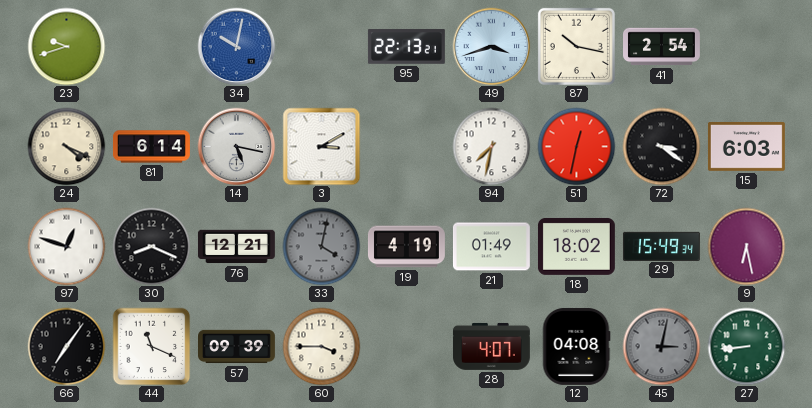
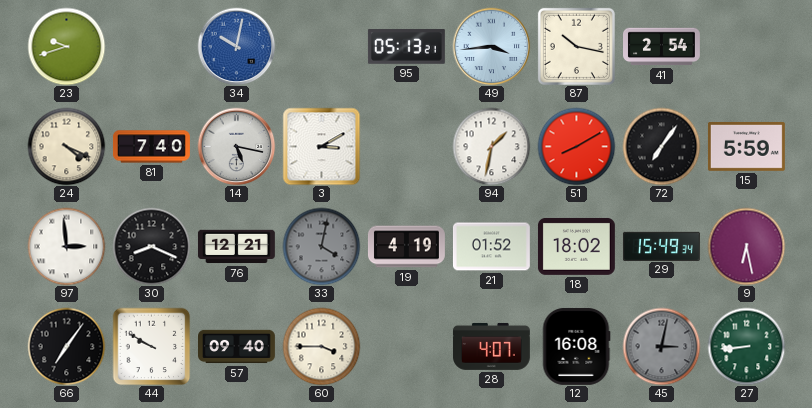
95: 22:13 -> 05:13
49: 3:42 -> 3:44
81: 6:14 -> 7:40
94: 7:32 -> 1:32
51: 12:32 -> 8:10
72: 3:21 -> 7:06
15: 6:03 -> 5:59
97: 12:48 -> 2:59
21: 01:49 -> 01:52
44: 11:19 -> 9:50
57: 09:39 -> 09:40
12: 04:08 -> 16:08
